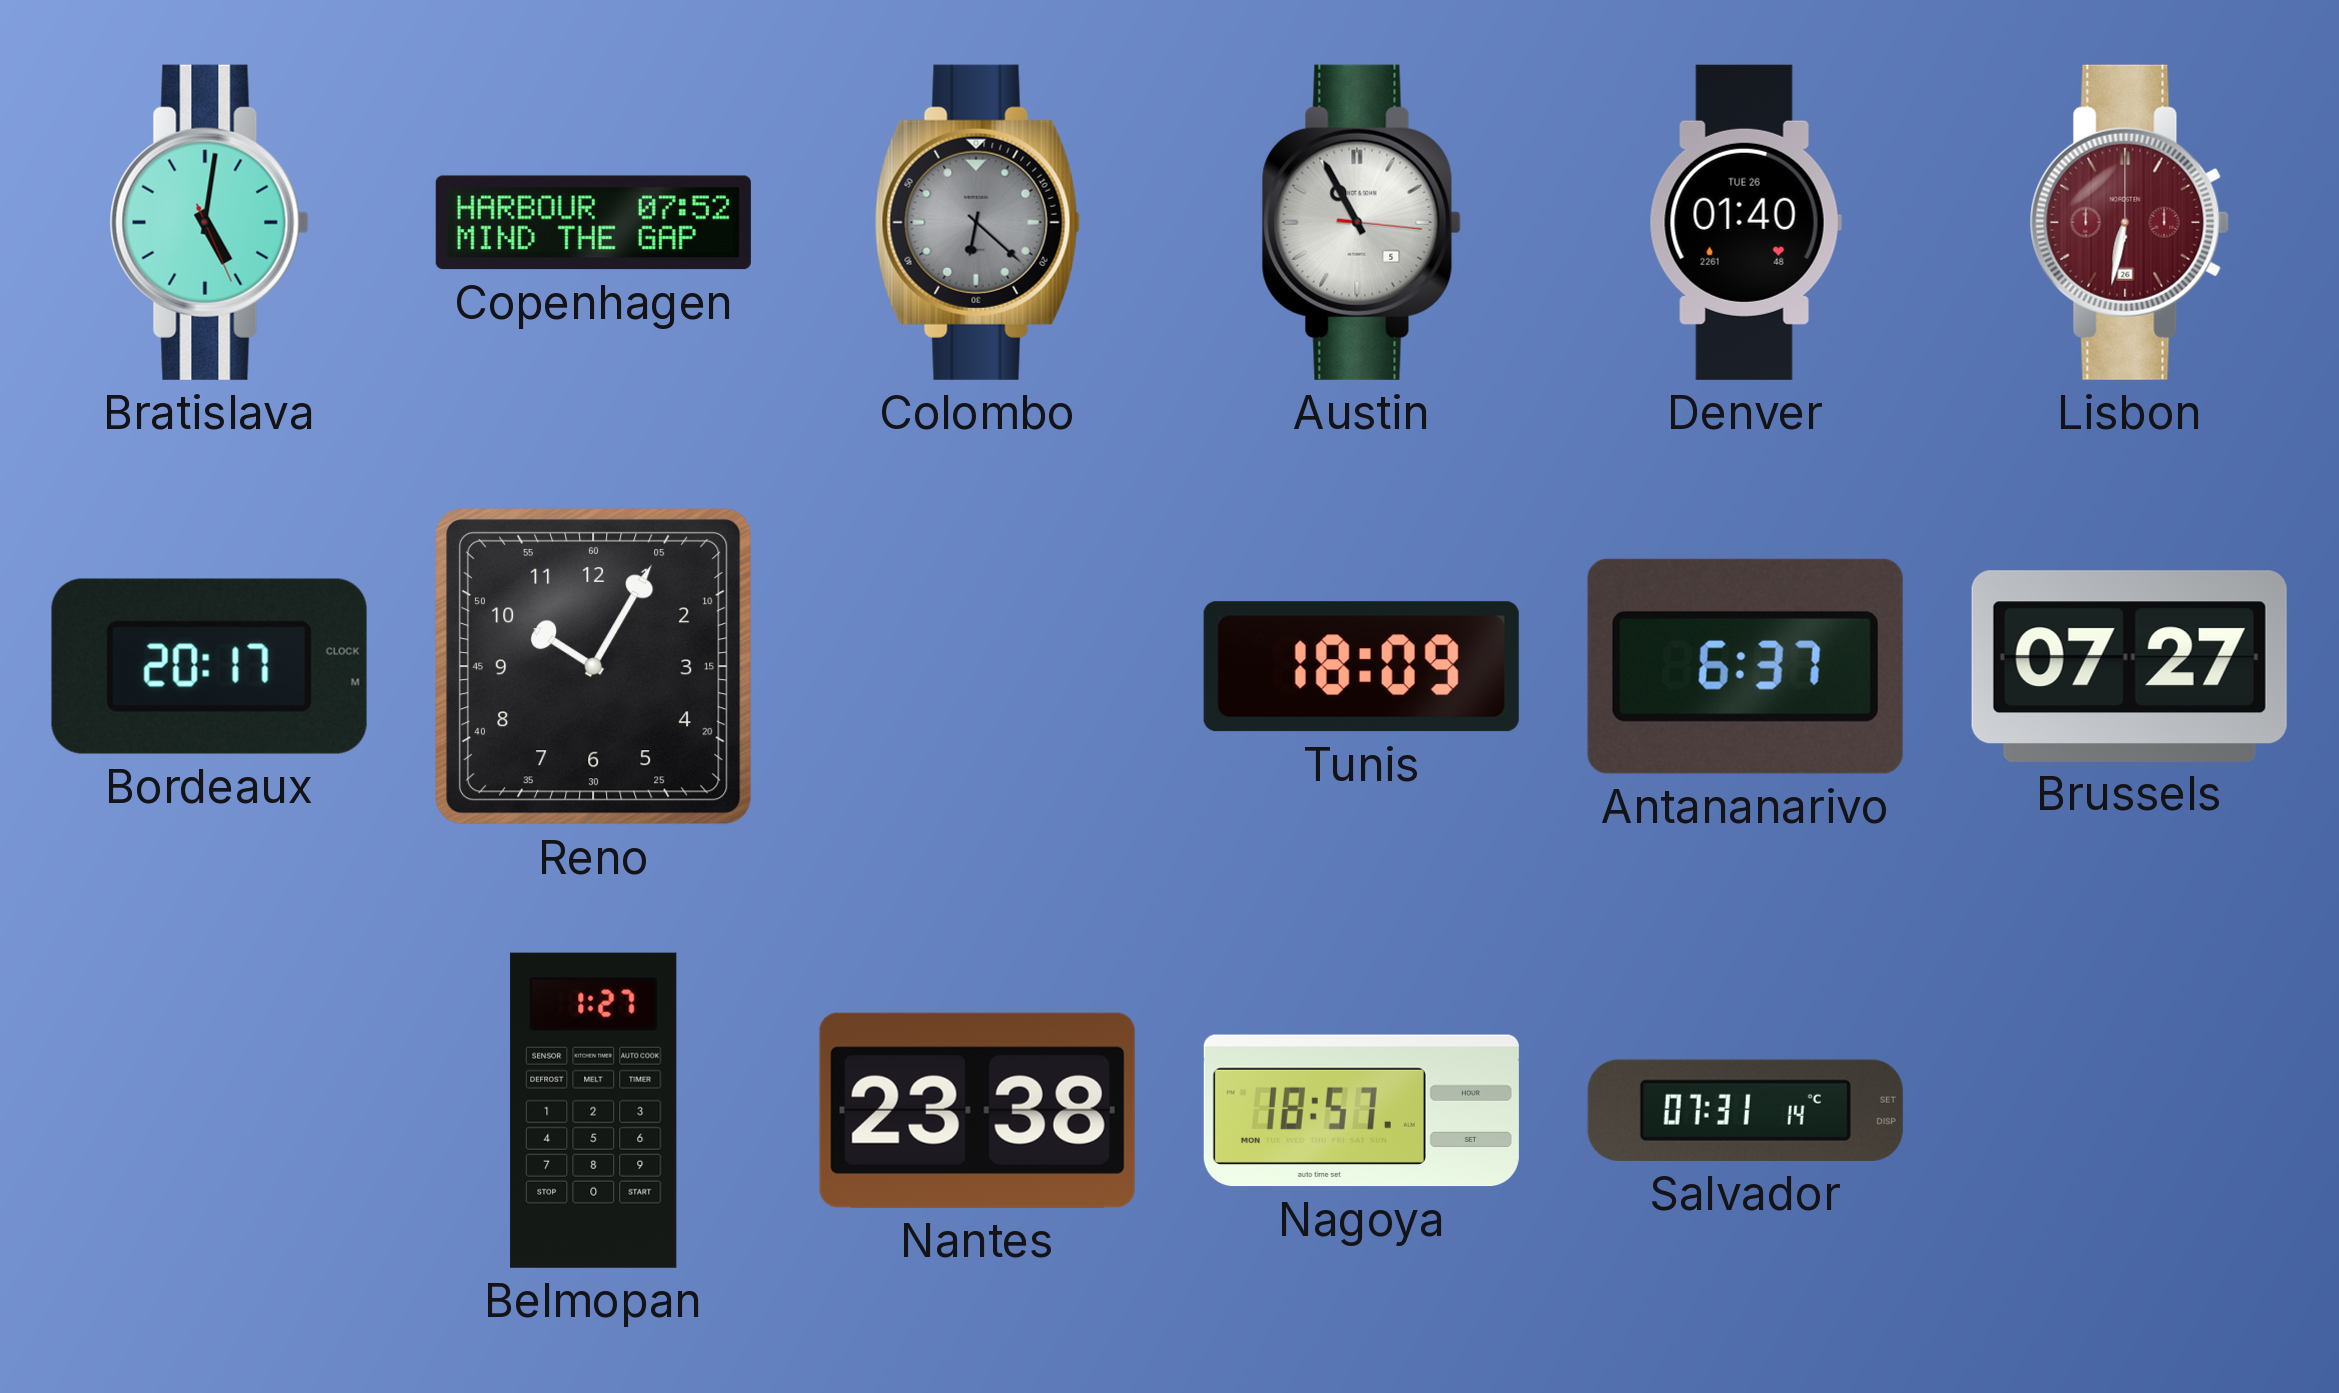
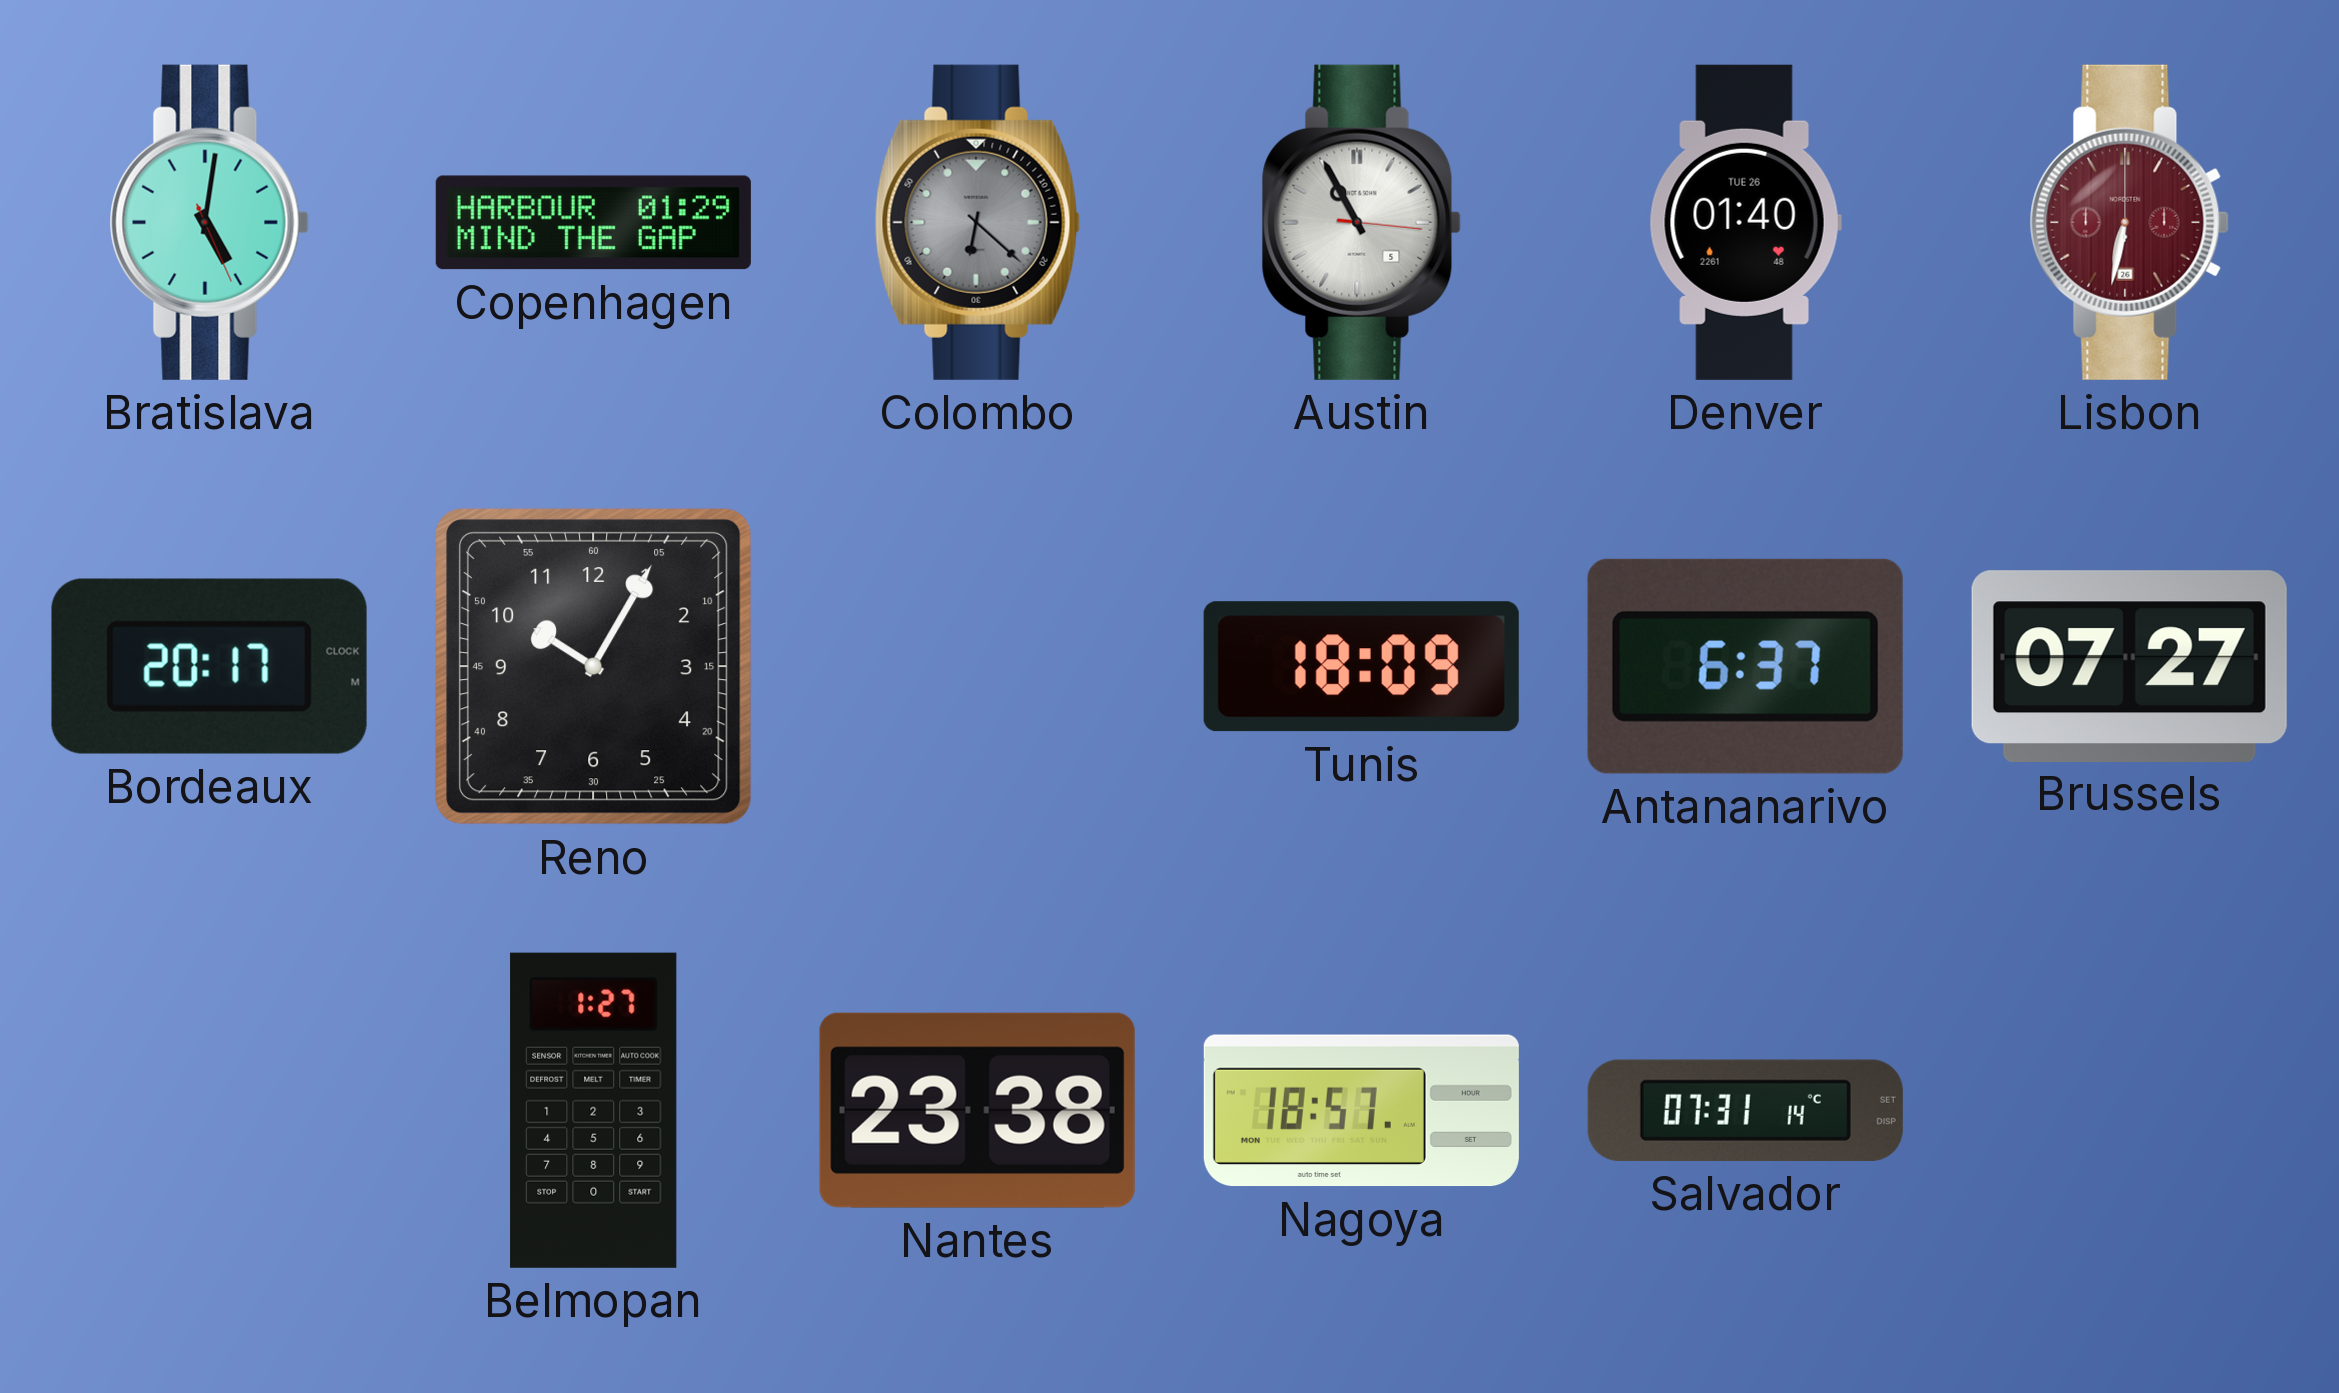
Copenhagen: 07:52 -> 01:29
